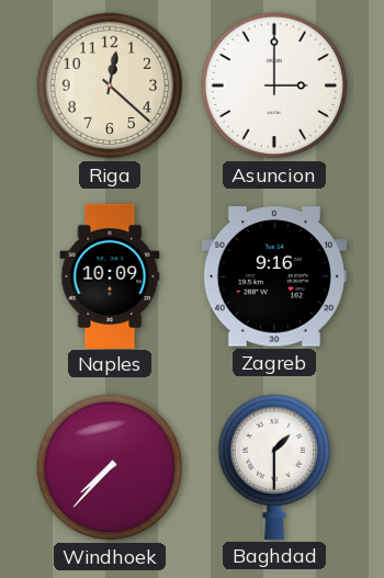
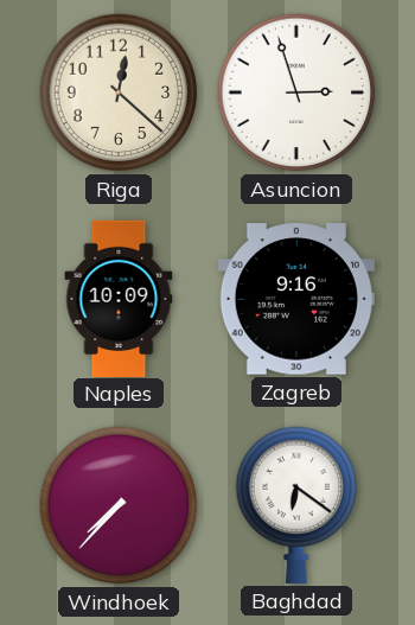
Asuncion: 3:00 -> 2:57
Baghdad: 1:30 -> 6:21
